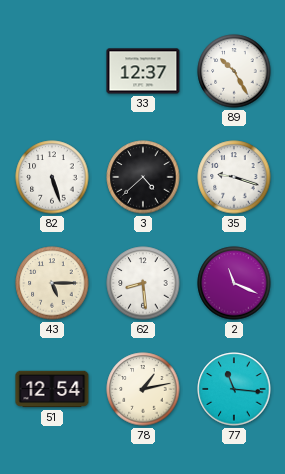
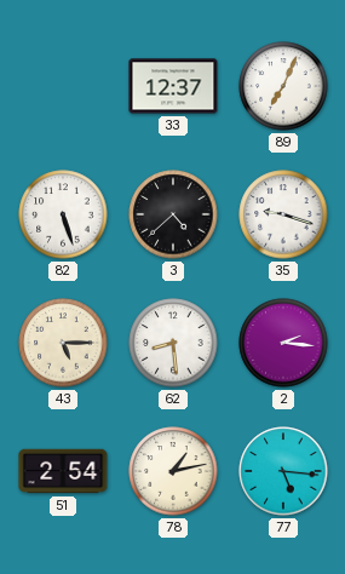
89: 10:25 -> 7:04
2: 11:19 -> 2:16
51: 12:54 -> 2:54
77: 11:16 -> 5:16
